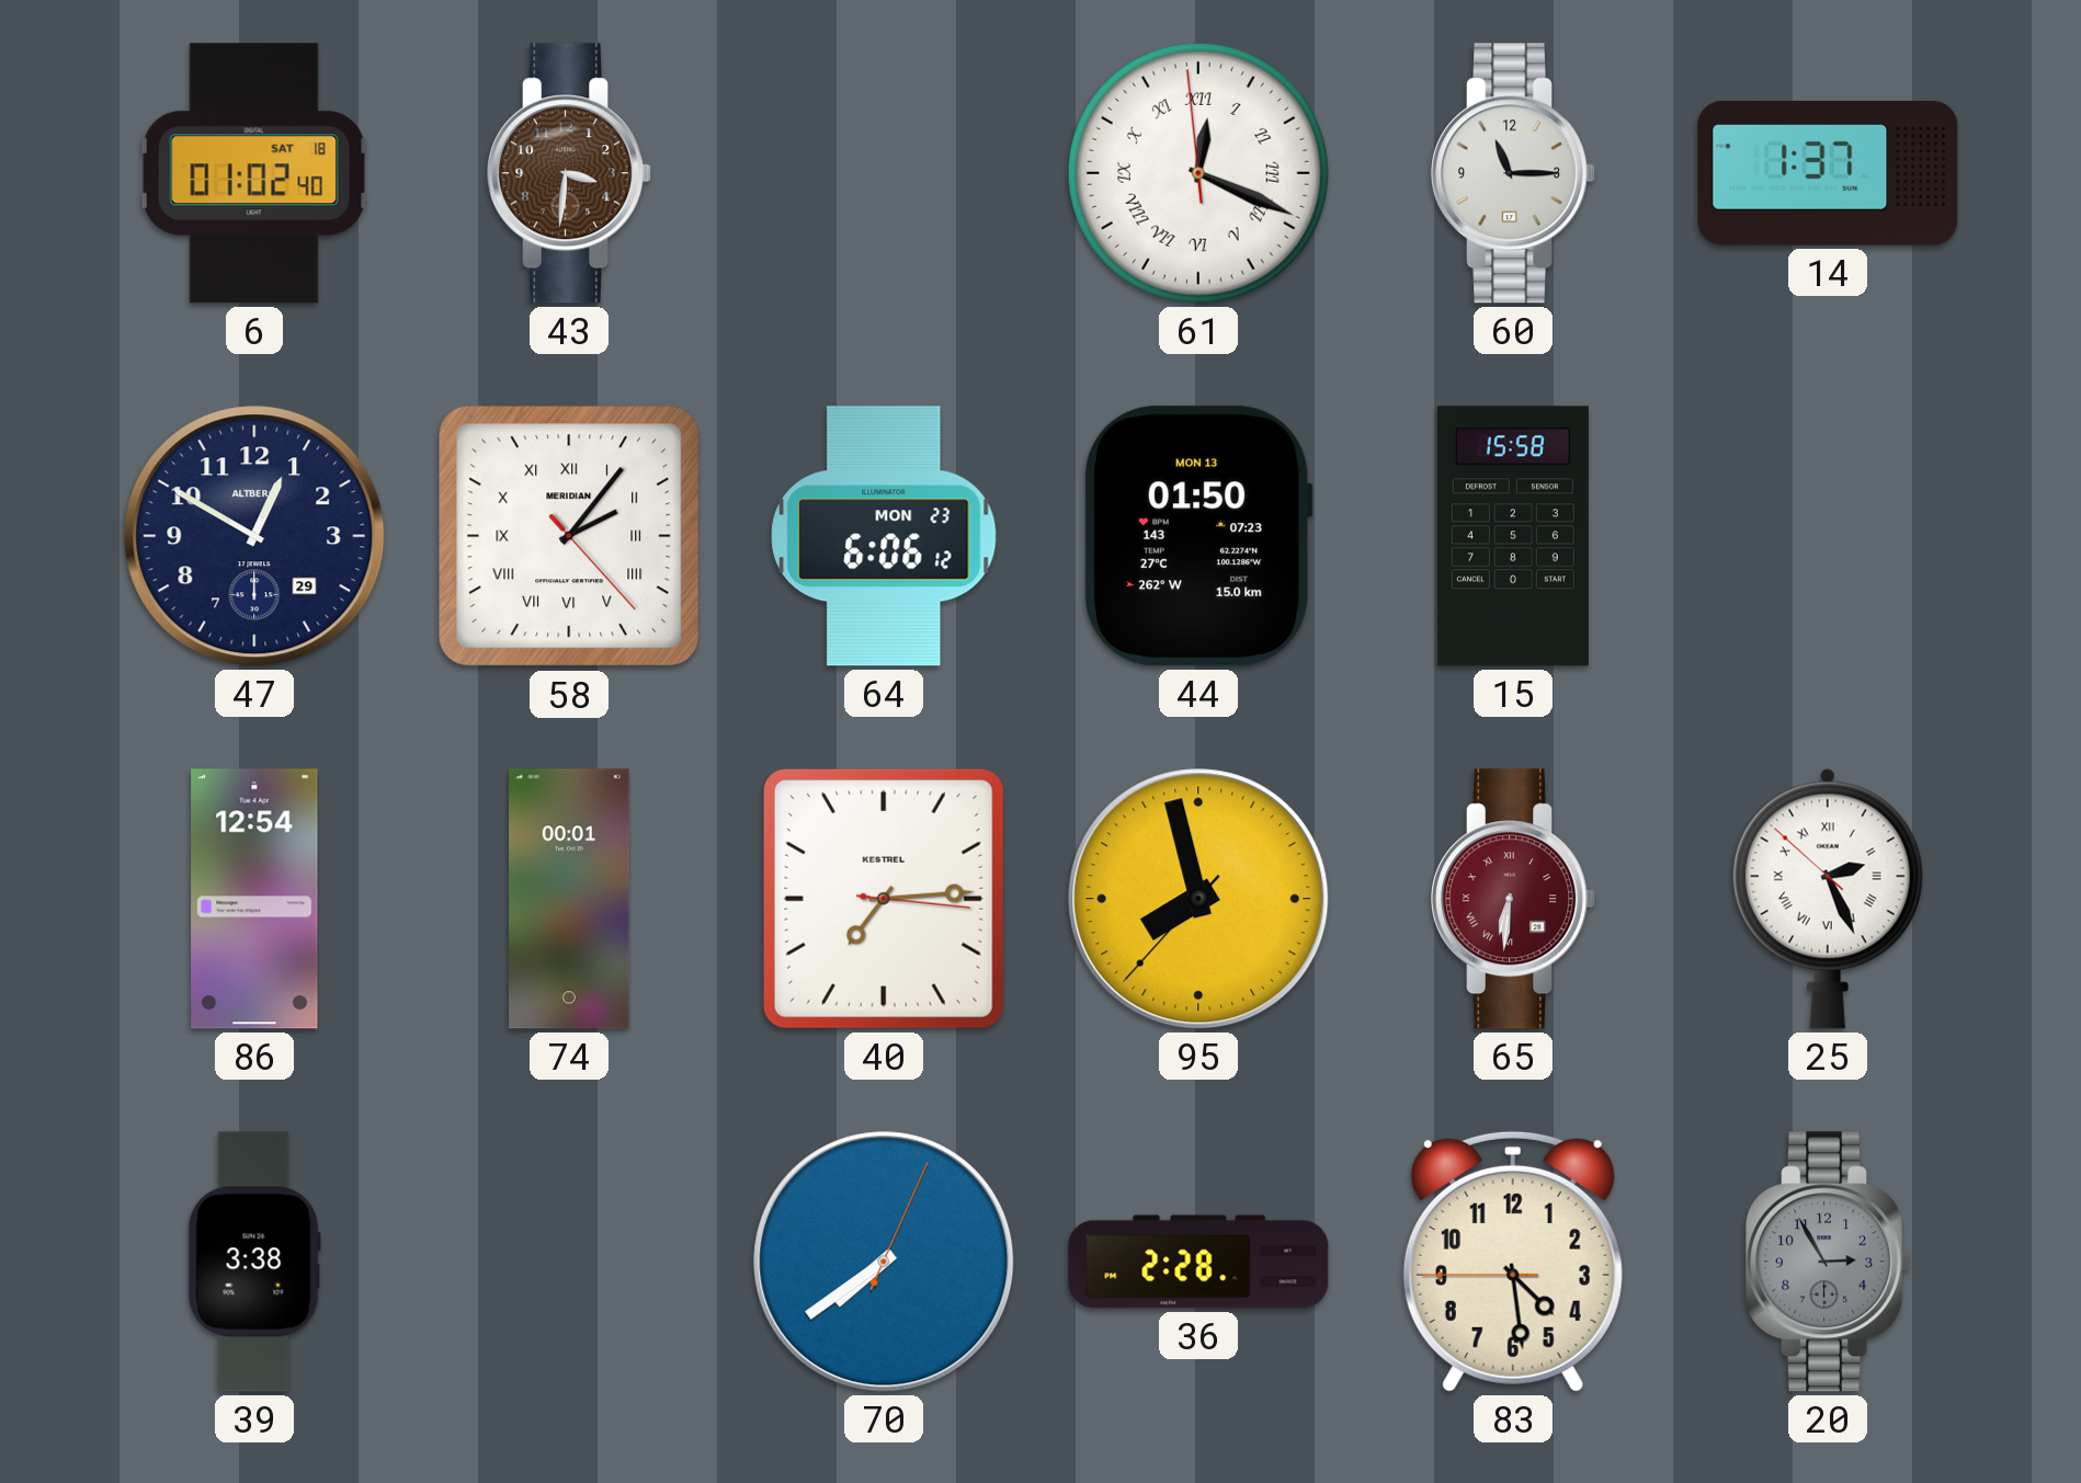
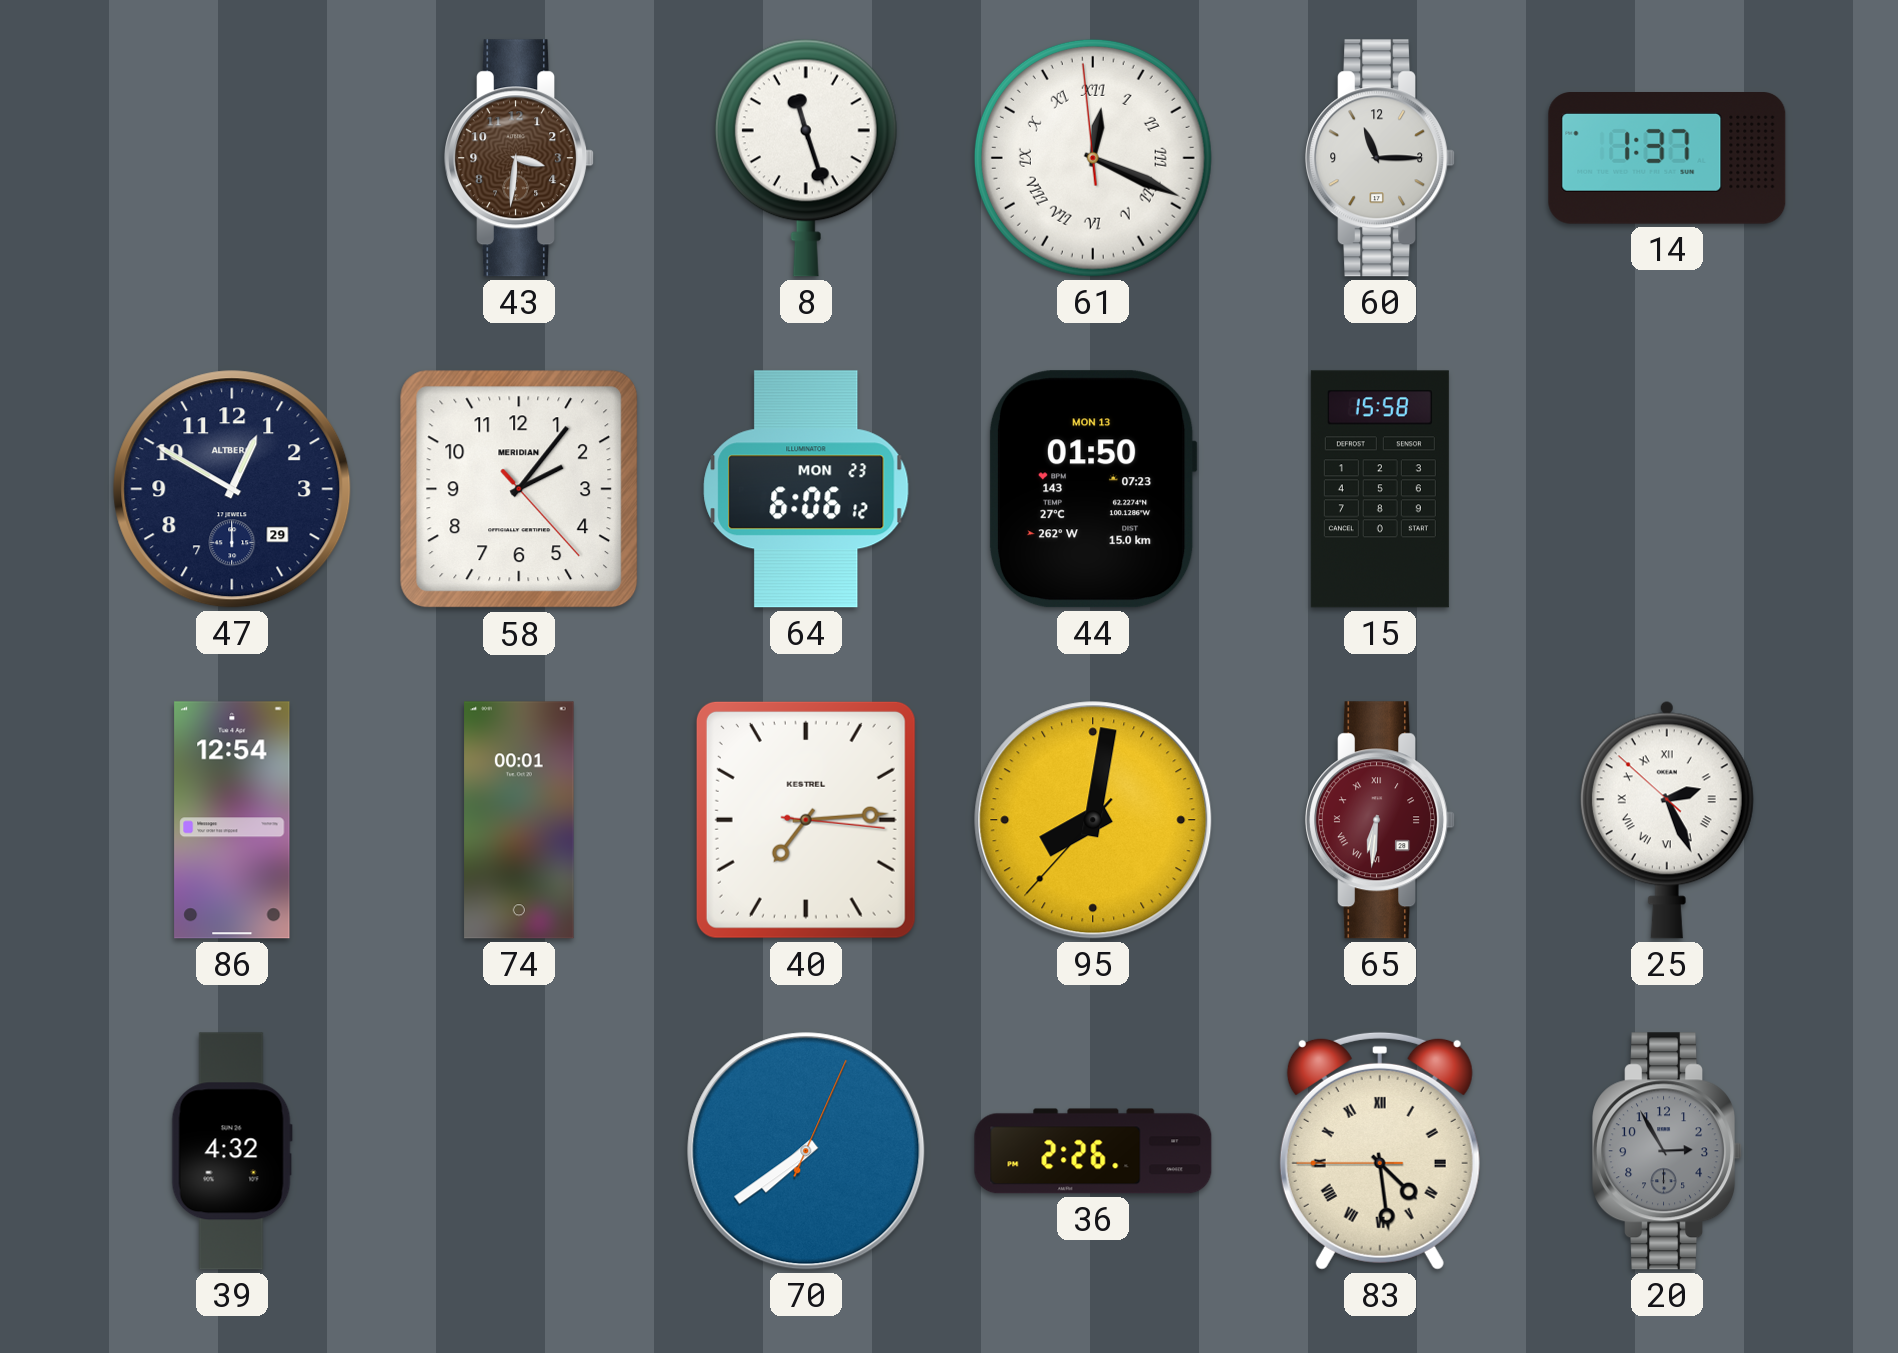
6: 01:02 -> none
8: none -> 11:27
58 numerals: Roman -> Arabic
95: 7:57 -> 8:01
39: 3:38 -> 4:32
36: 2:28 -> 2:26
83 numerals: Arabic -> Roman
